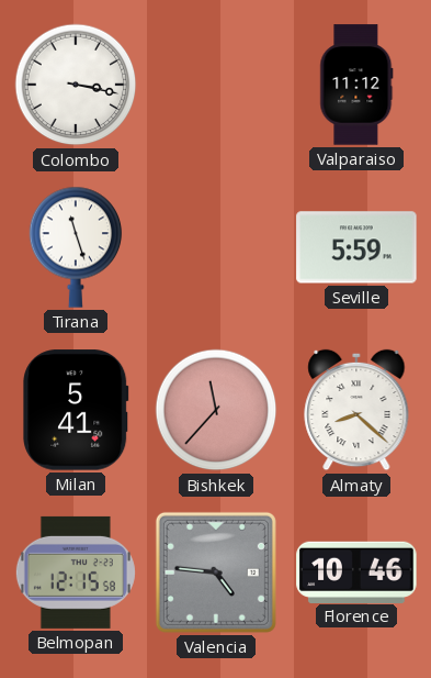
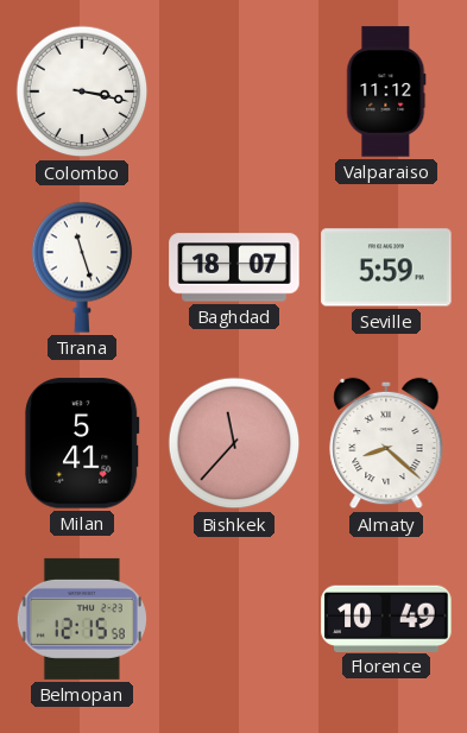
Baghdad: none -> 18:07
Valencia: 4:46 -> none
Florence: 10:46 -> 10:49
